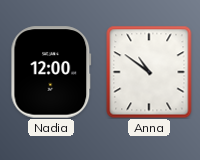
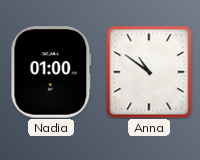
Nadia: 12:00 -> 01:00
